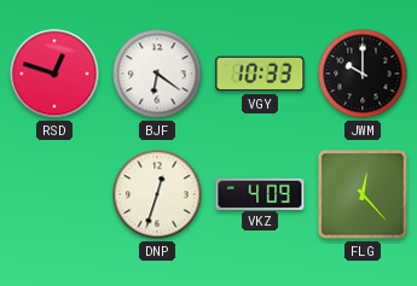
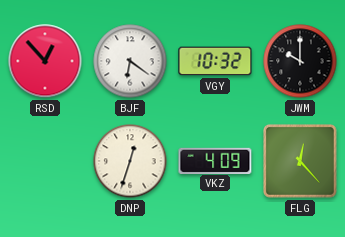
RSD: 12:48 -> 12:53
VGY: 10:33 -> 10:32
